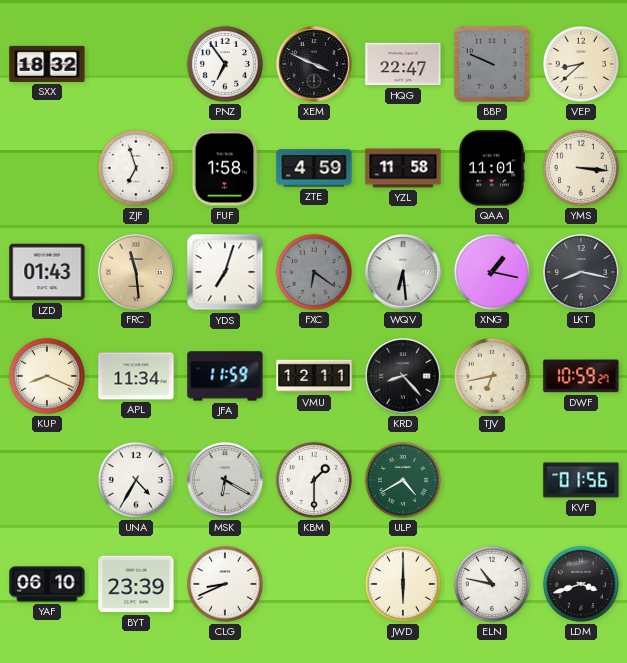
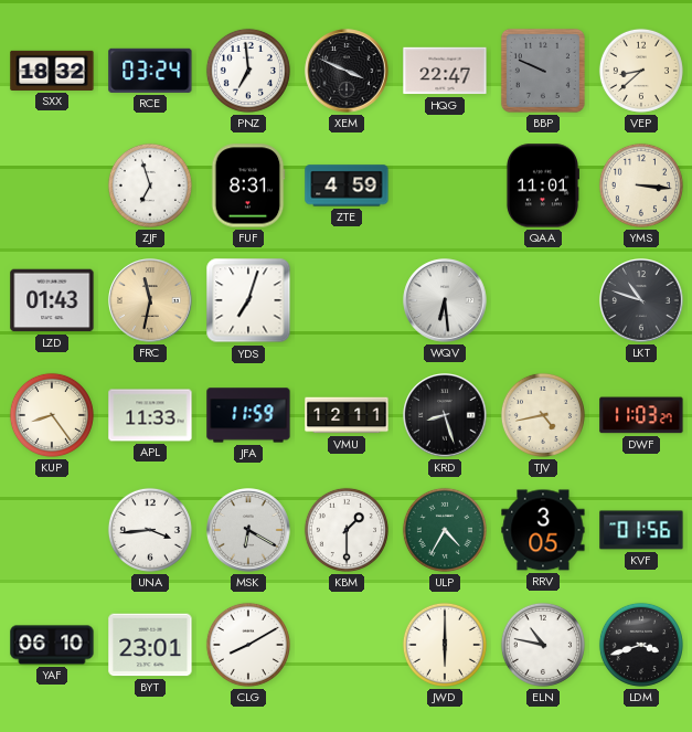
RCE: none -> 03:24
PNZ: 6:54 -> 6:59
FUF: 1:58 -> 8:31
YZL: 11:58 -> none
FRC: 11:29 -> 11:32
FXC: 6:21 -> none
XNG: 1:17 -> none
LKT: 8:17 -> 10:48
KUP: 8:19 -> 8:24
APL: 11:34 -> 11:33
KRD: 8:23 -> 8:27
TJV: 6:43 -> 4:43
DWF: 10:59 -> 11:03
UNA: 4:35 -> 3:44
ULP: 4:40 -> 4:35
RRV: none -> 3:05
BYT: 23:39 -> 23:01
CLG: 8:41 -> 8:10
